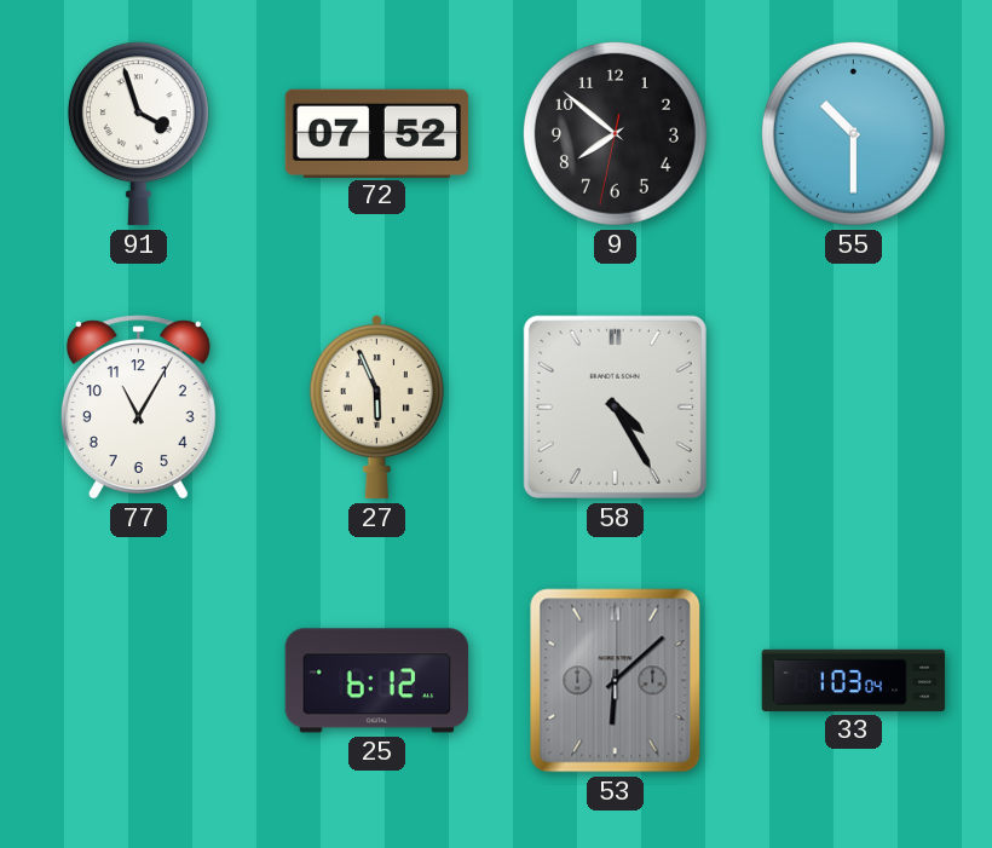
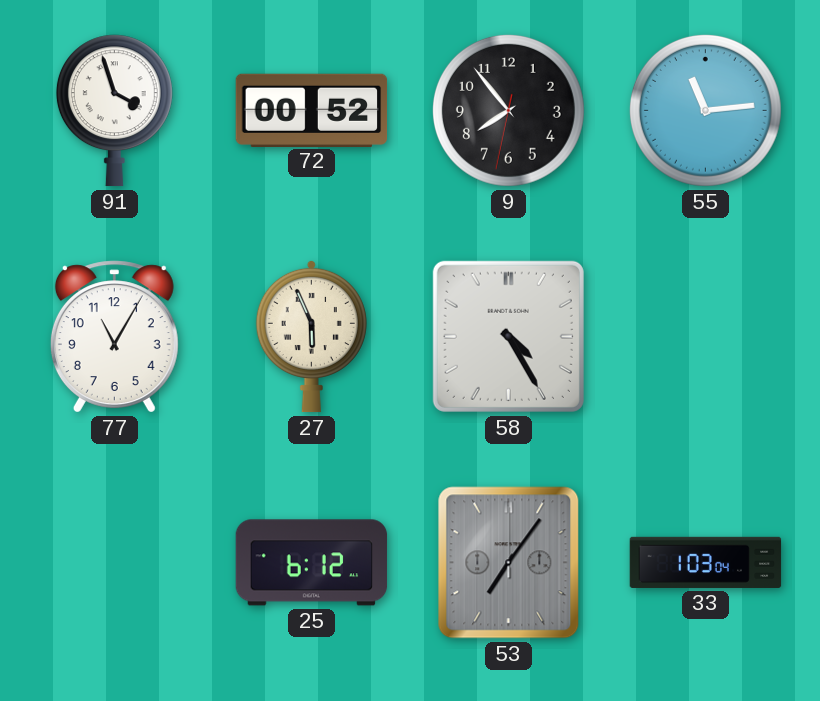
72: 07:52 -> 00:52
9: 7:51 -> 7:53
55: 10:30 -> 11:14
53: 6:08 -> 7:06
